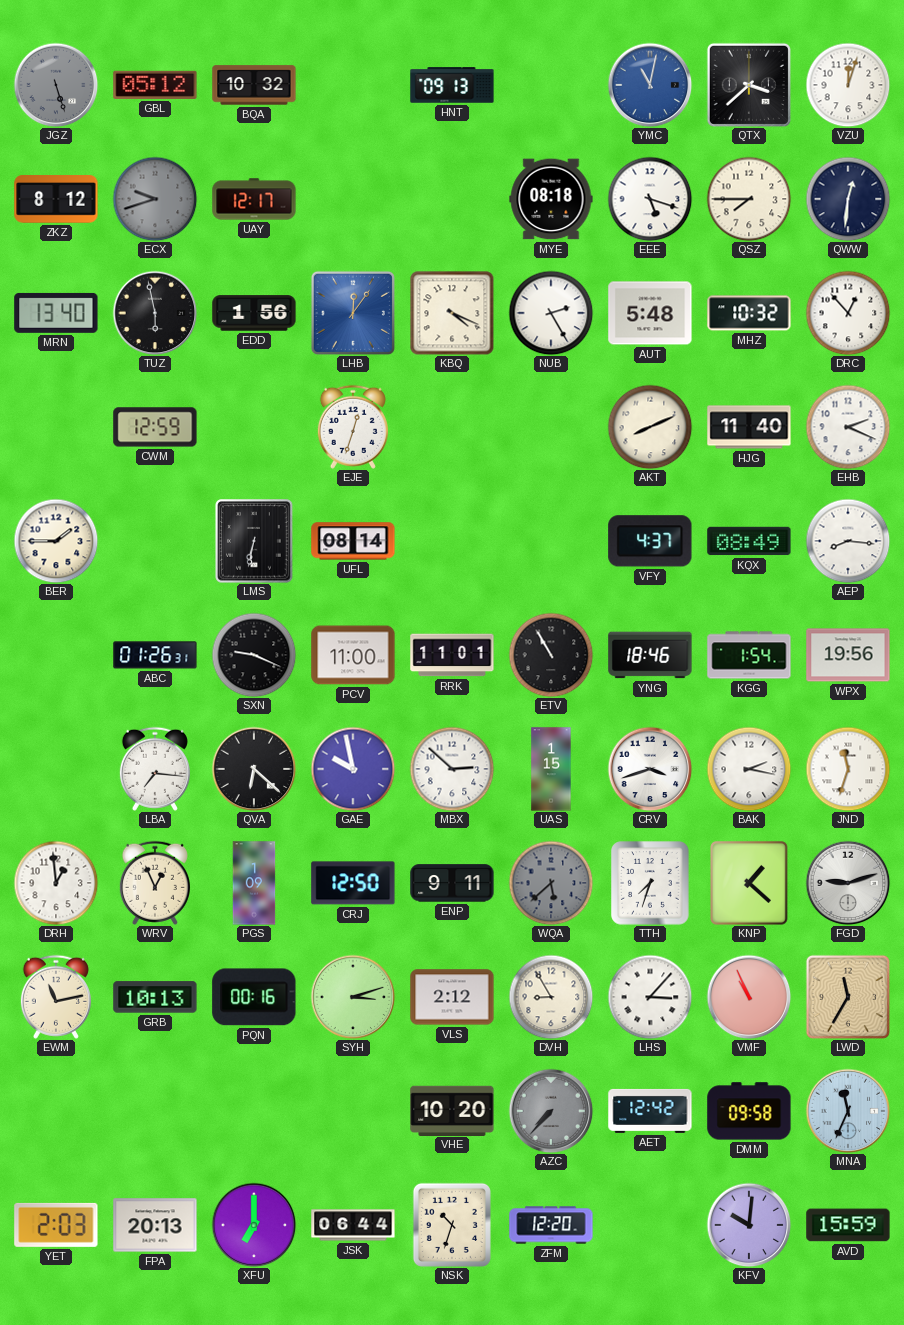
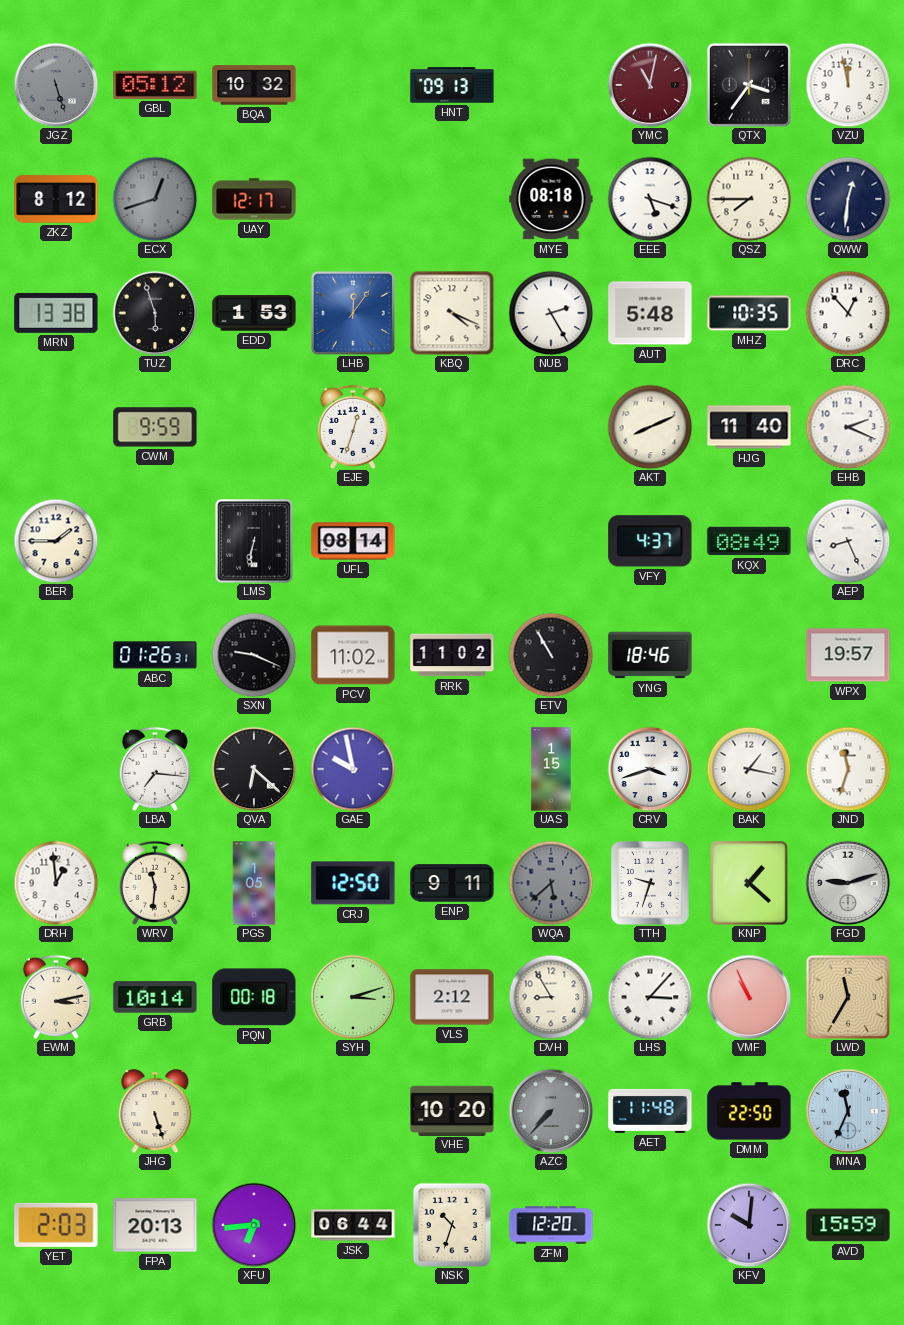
YMC dial: blue -> burgundy
QTX: 3:38 -> 3:36
VZU: 12:03 -> 11:58
ECX: 9:42 -> 12:42
MRN: 13:40 -> 13:38
TUZ: 5:58 -> 5:57
EDD: 1:56 -> 1:53
MHZ: 10:32 -> 10:35
CWM: 12:59 -> 9:59
AEP: 8:16 -> 8:26
PCV: 11:00 -> 11:02
RRK: 11:01 -> 11:02
KGG: 1:54 -> none
WPX: 19:56 -> 19:57
MBX: 2:52 -> none
BAK: 2:17 -> 1:17
WRV: 12:56 -> 11:31
PGS: 1:09 -> 1:05
TTH: 7:33 -> 9:33
EWM: 11:13 -> 3:13
GRB: 10:13 -> 10:14
PQN: 00:16 -> 00:18
JHG: none -> 5:27
AET: 12:42 -> 11:48
DMM: 09:58 -> 22:50
XFU: 7:00 -> 6:44
